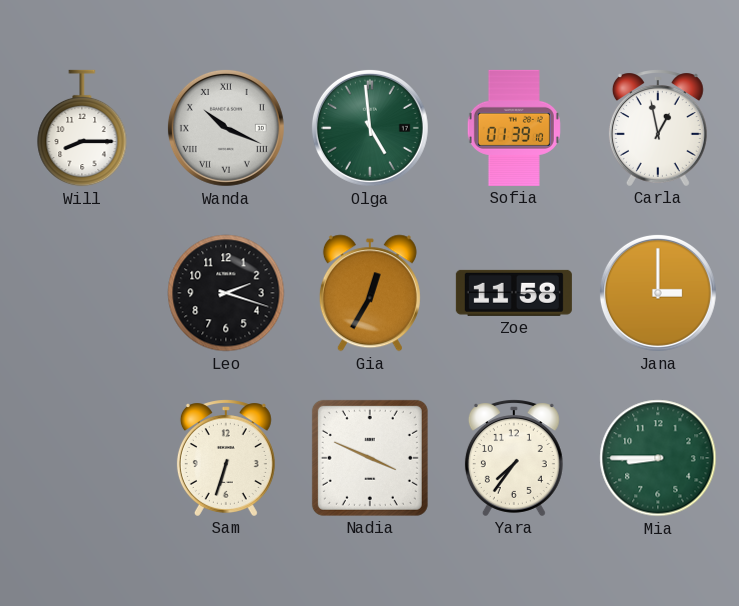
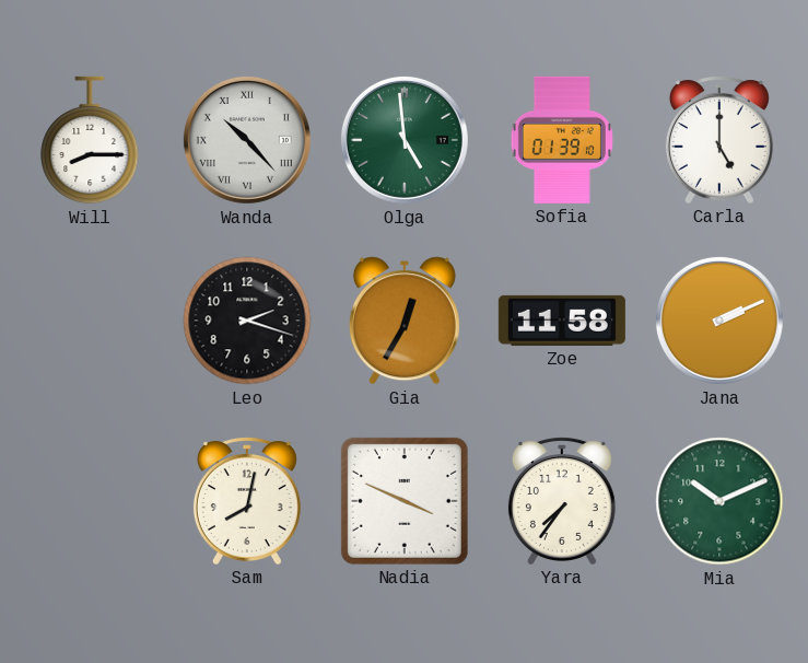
Wanda: 10:19 -> 10:23
Carla: 12:58 -> 5:00
Jana: 3:00 -> 2:11
Sam: 6:33 -> 8:02
Mia: 8:45 -> 10:11
